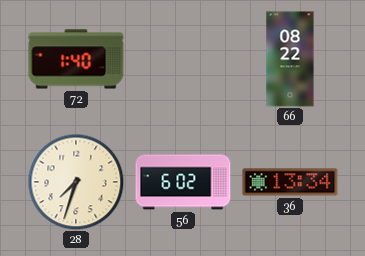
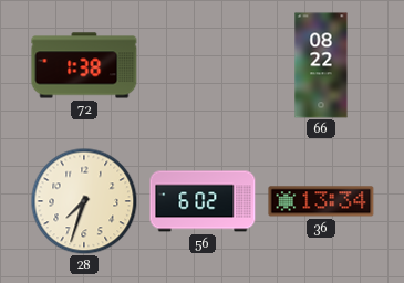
72: 1:40 -> 1:38
